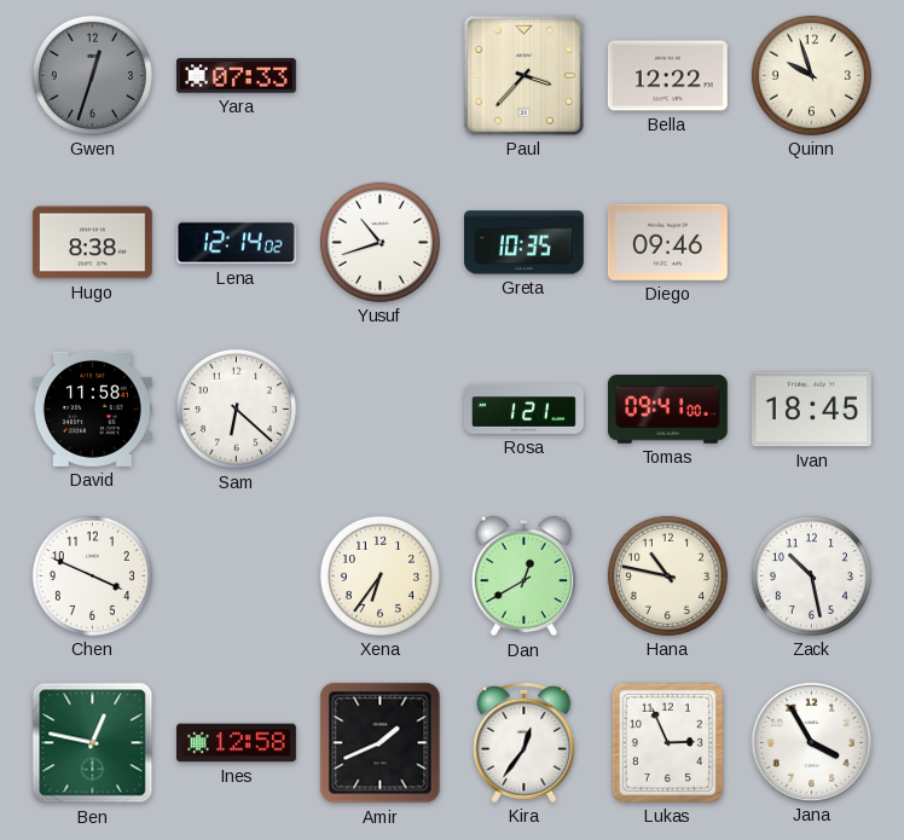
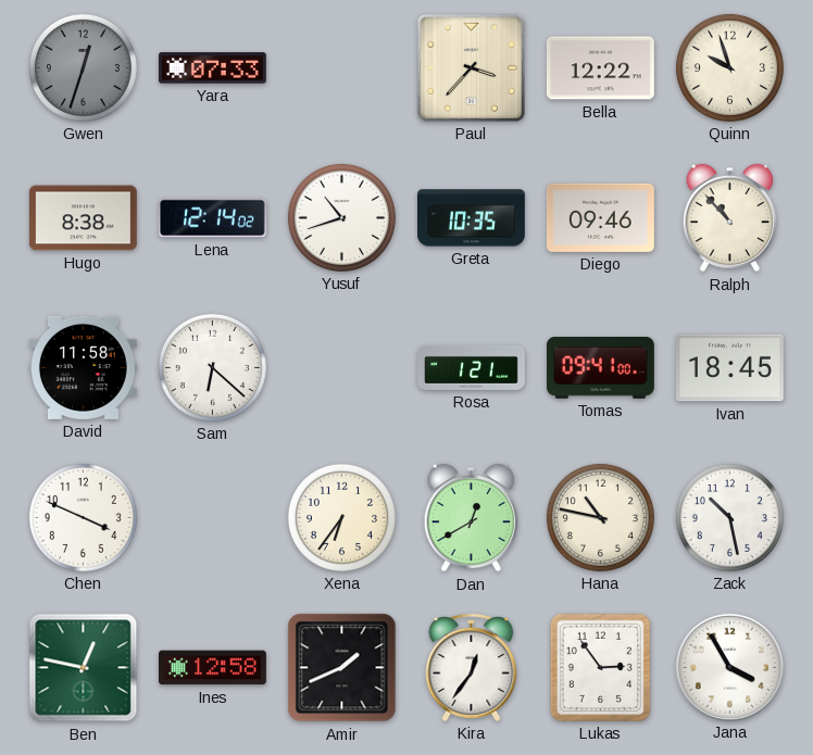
Ralph: none -> 10:53
Lukas: 2:56 -> 2:54
